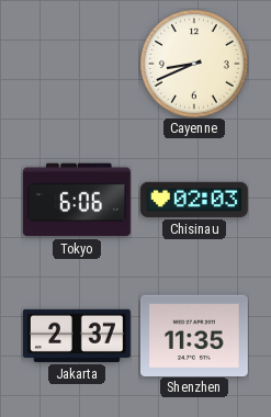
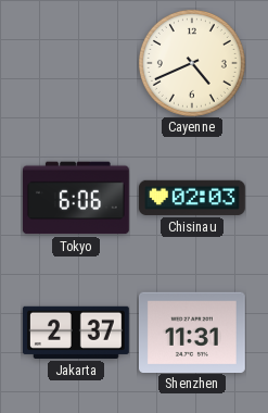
Cayenne: 8:41 -> 4:41
Shenzhen: 11:35 -> 11:31
